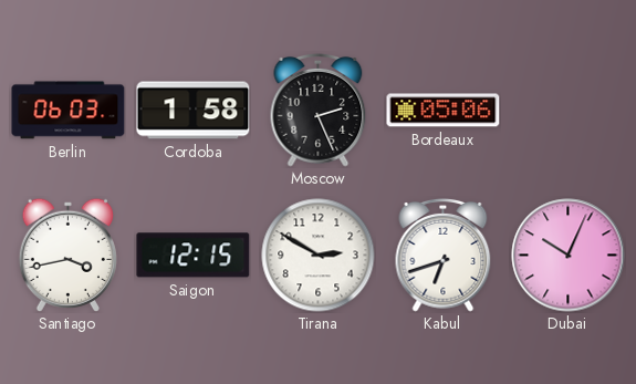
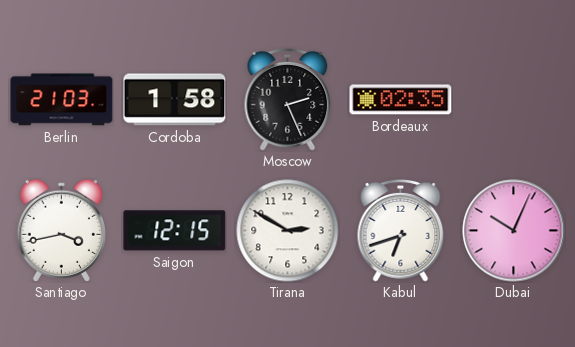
Berlin: 06:03 -> 21:03
Bordeaux: 05:06 -> 02:35
